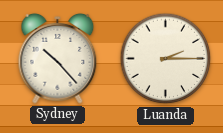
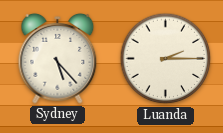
Sydney: 10:23 -> 5:23
